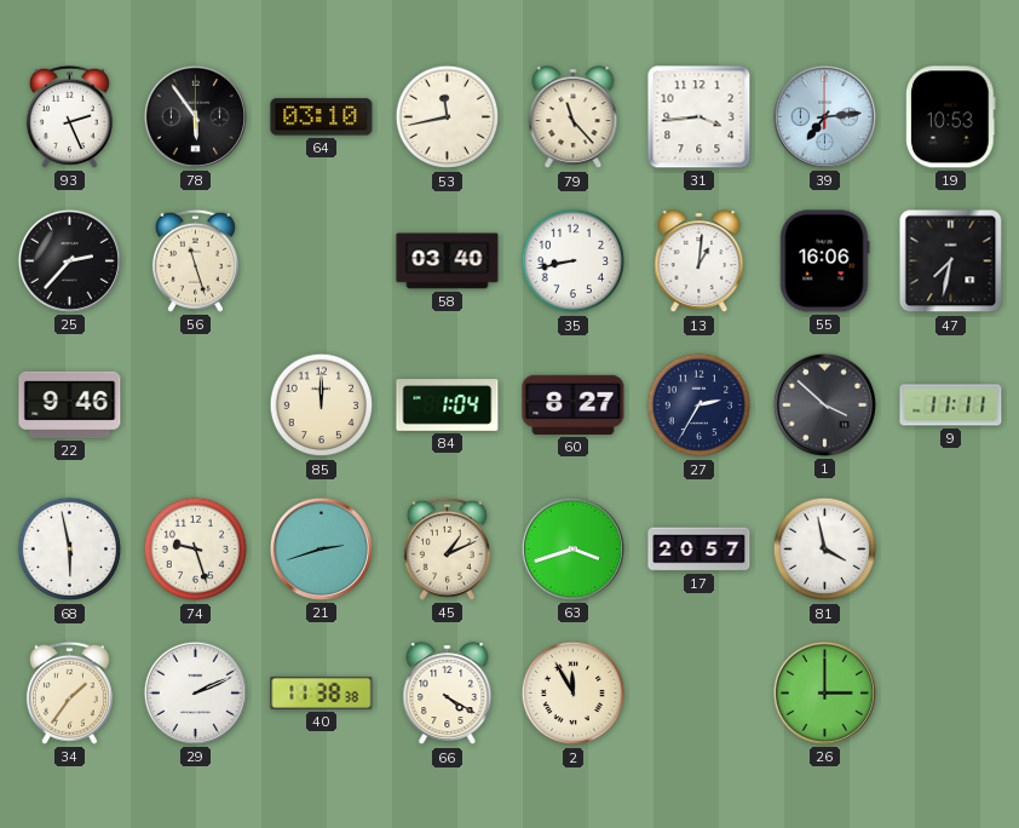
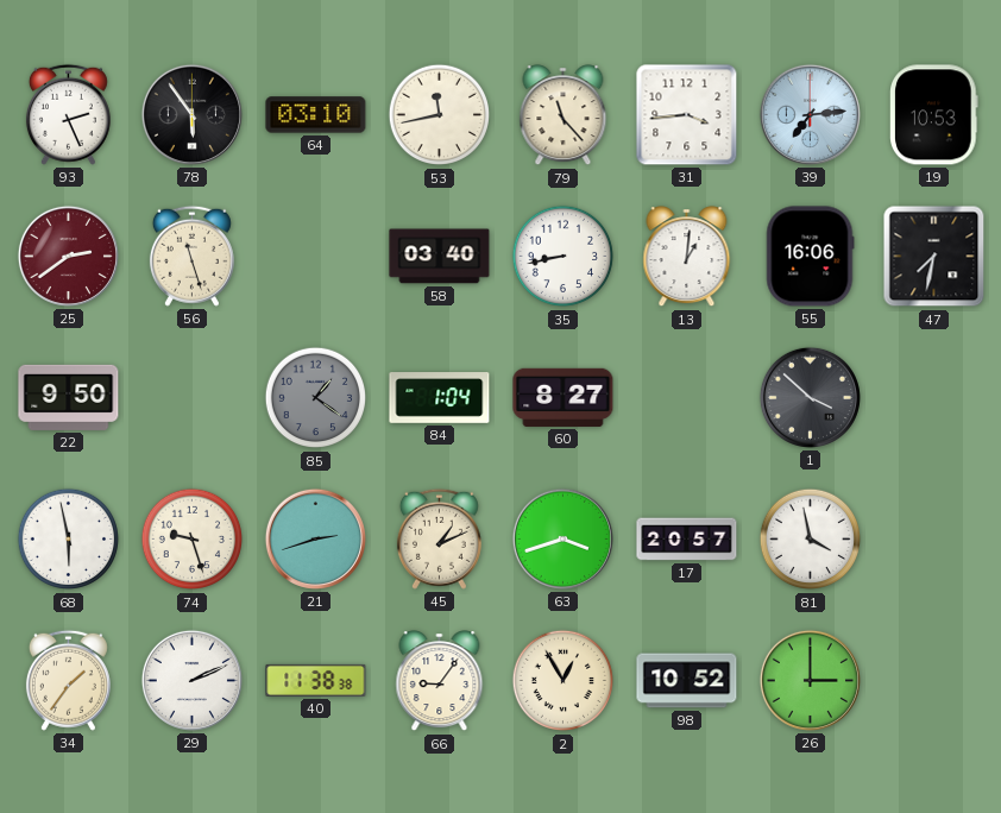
25: 2:37 -> 2:39
25 dial: black -> burgundy
22: 9:46 -> 9:50
85: 12:00 -> 1:21
85 dial: cream -> grey
27: 2:35 -> none
9: 11:11 -> none
66: 4:20 -> 9:06
2: 11:55 -> 12:55
98: none -> 10:52
